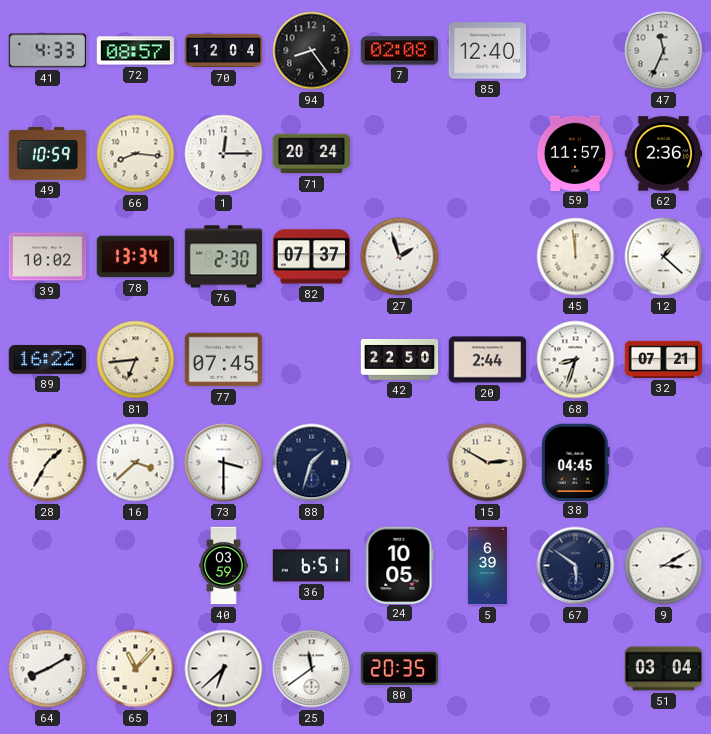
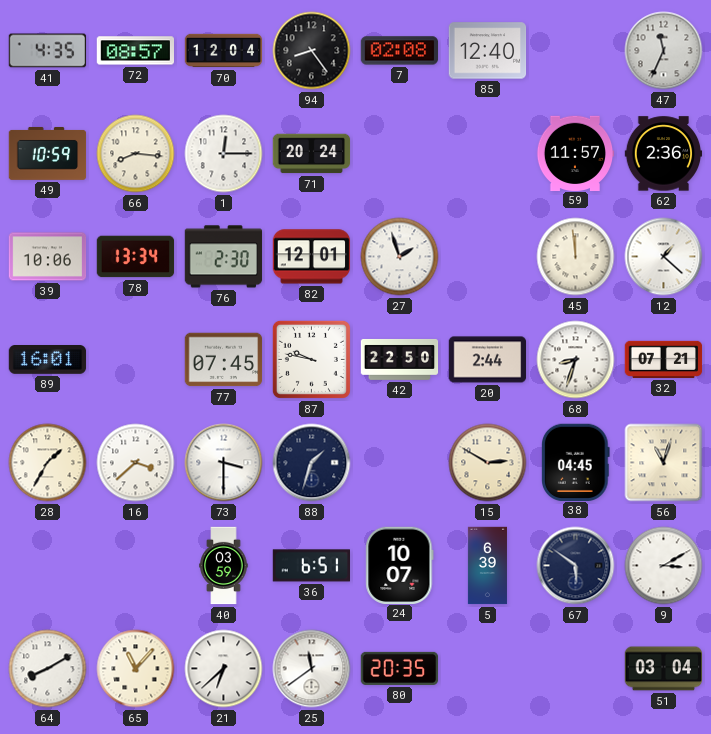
41: 4:33 -> 4:35
39: 10:02 -> 10:06
82: 07:37 -> 12:01
89: 16:22 -> 16:01
81: 6:44 -> none
87: none -> 9:47
56: none -> 11:03
24: 10:05 -> 10:07
